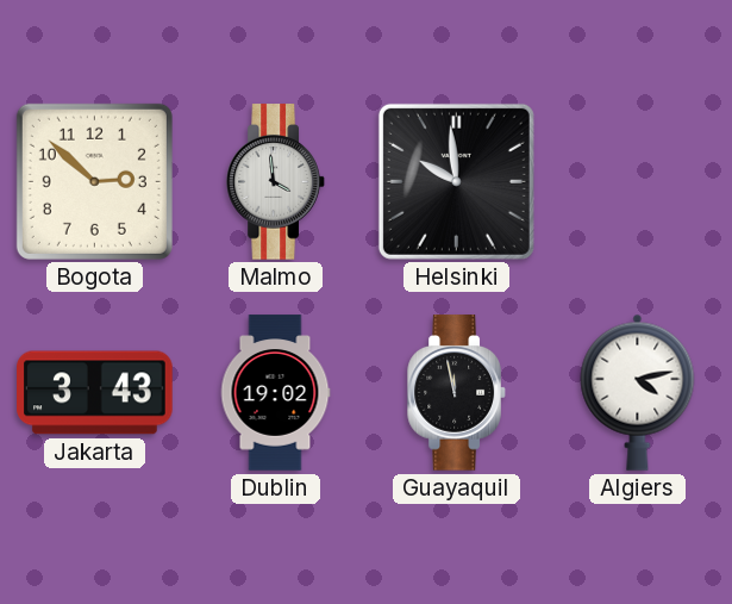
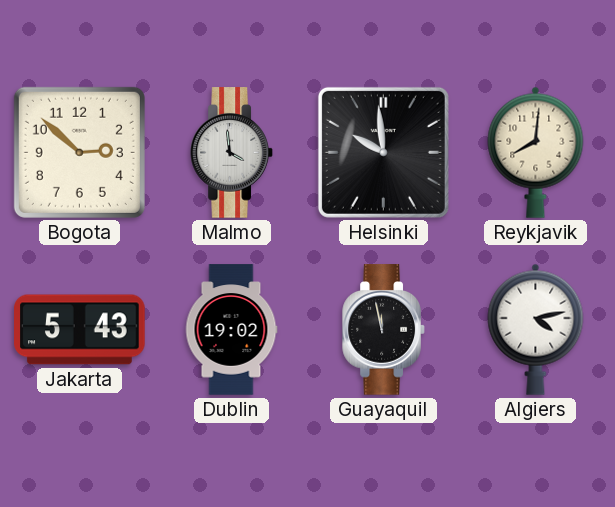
Reykjavik: none -> 8:01
Jakarta: 3:43 -> 5:43
